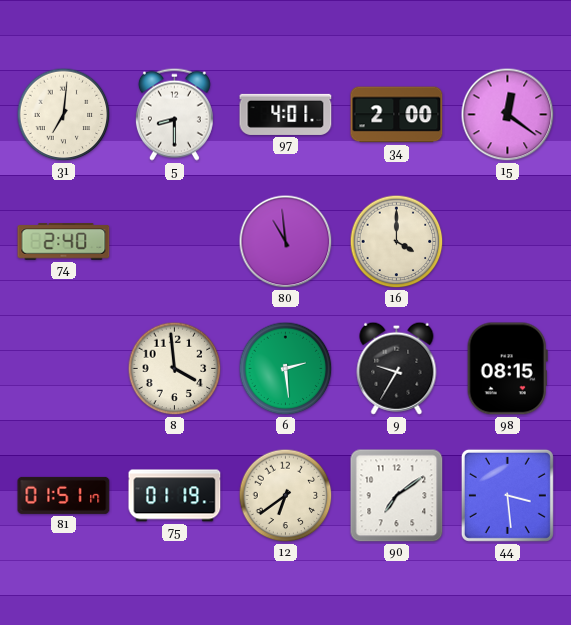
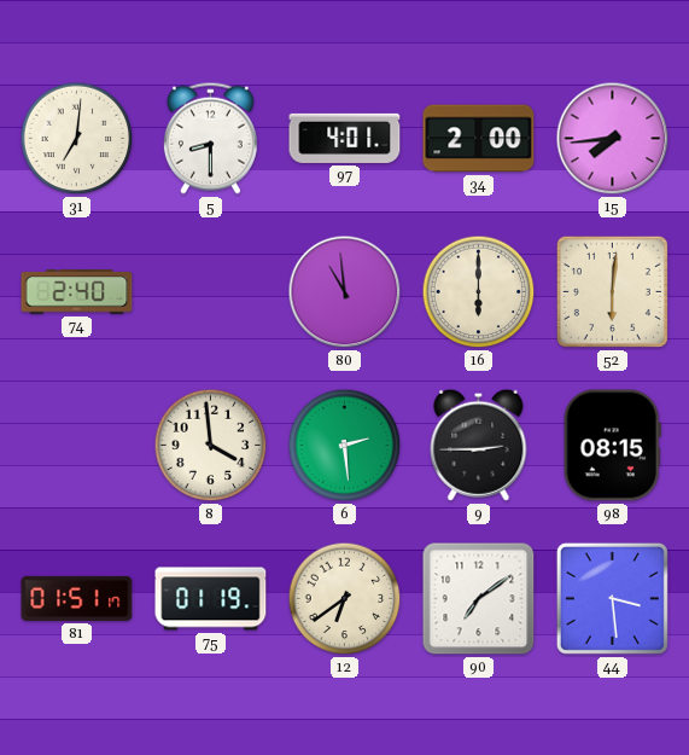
15: 12:21 -> 7:44
16: 4:00 -> 6:00
52: none -> 6:01
9: 9:35 -> 2:45
